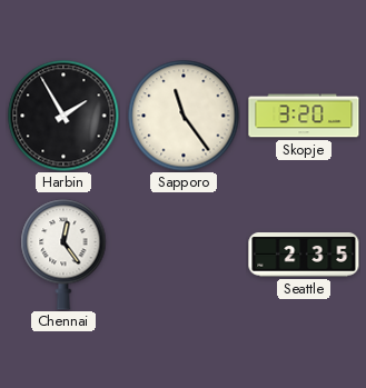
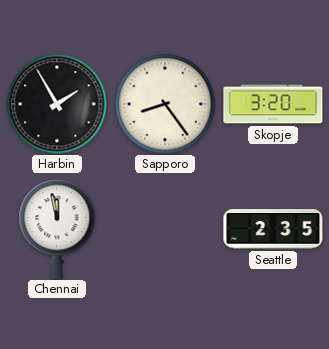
Sapporo: 11:24 -> 8:24
Chennai: 12:24 -> 11:58
